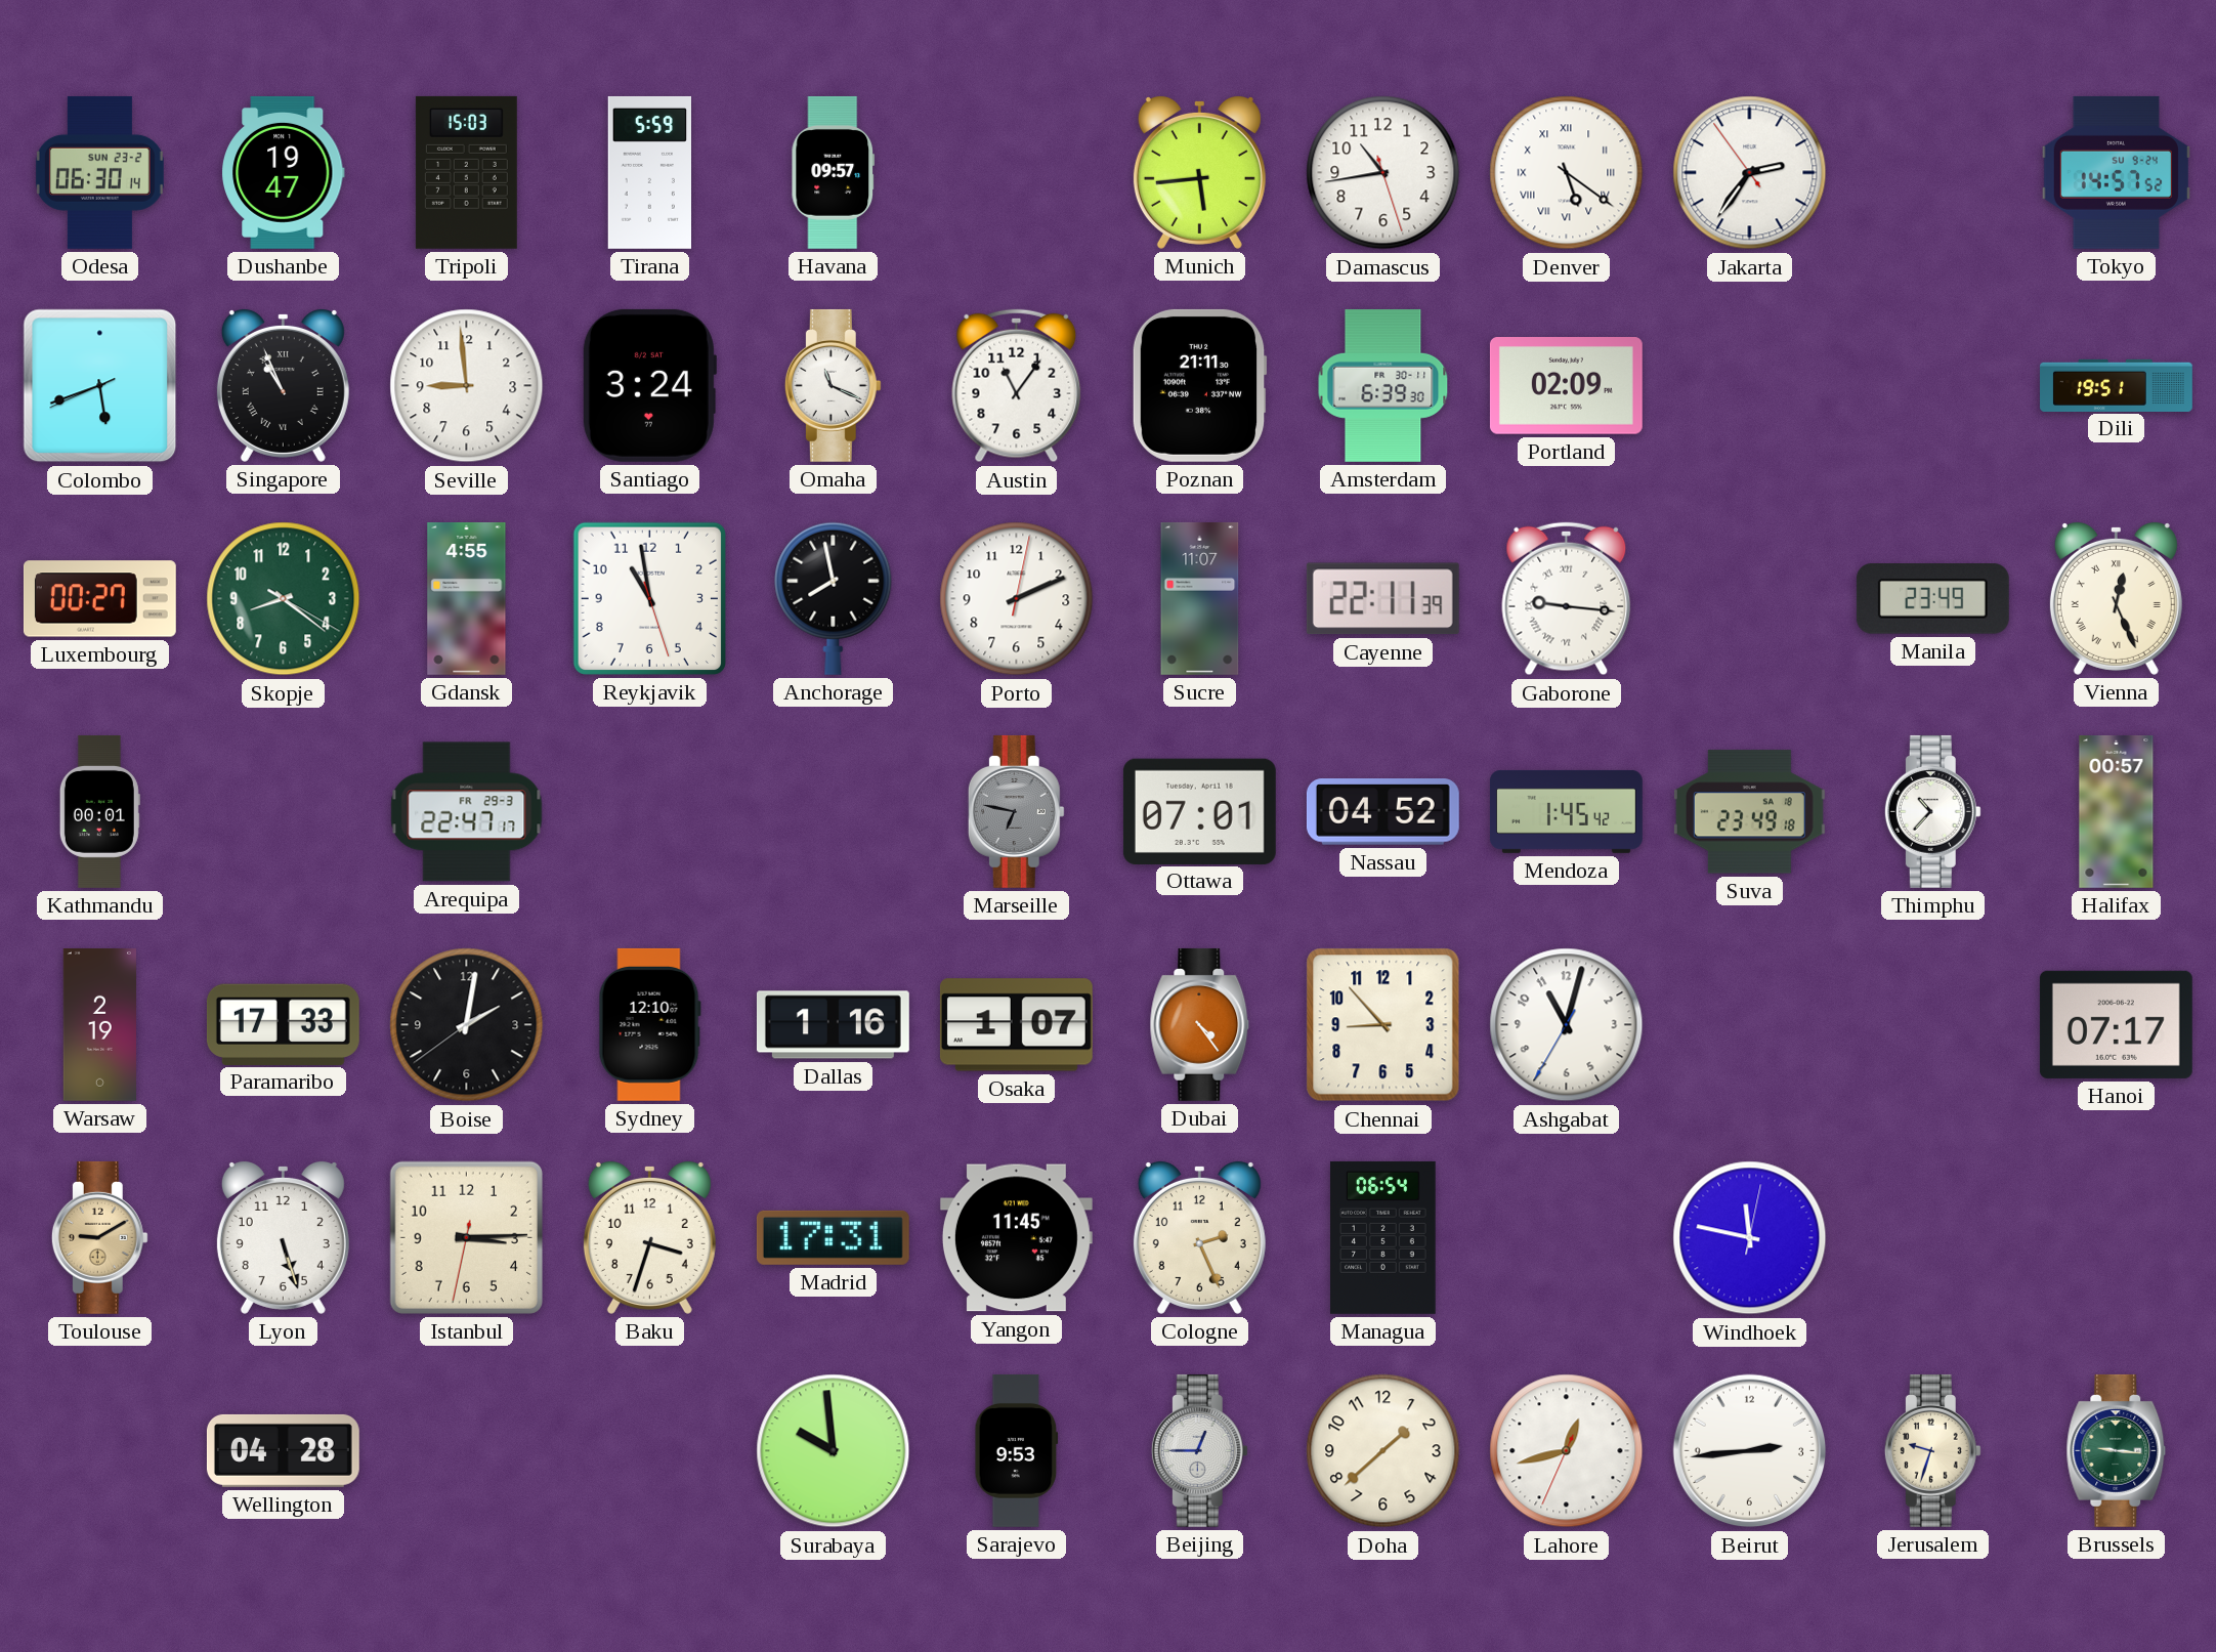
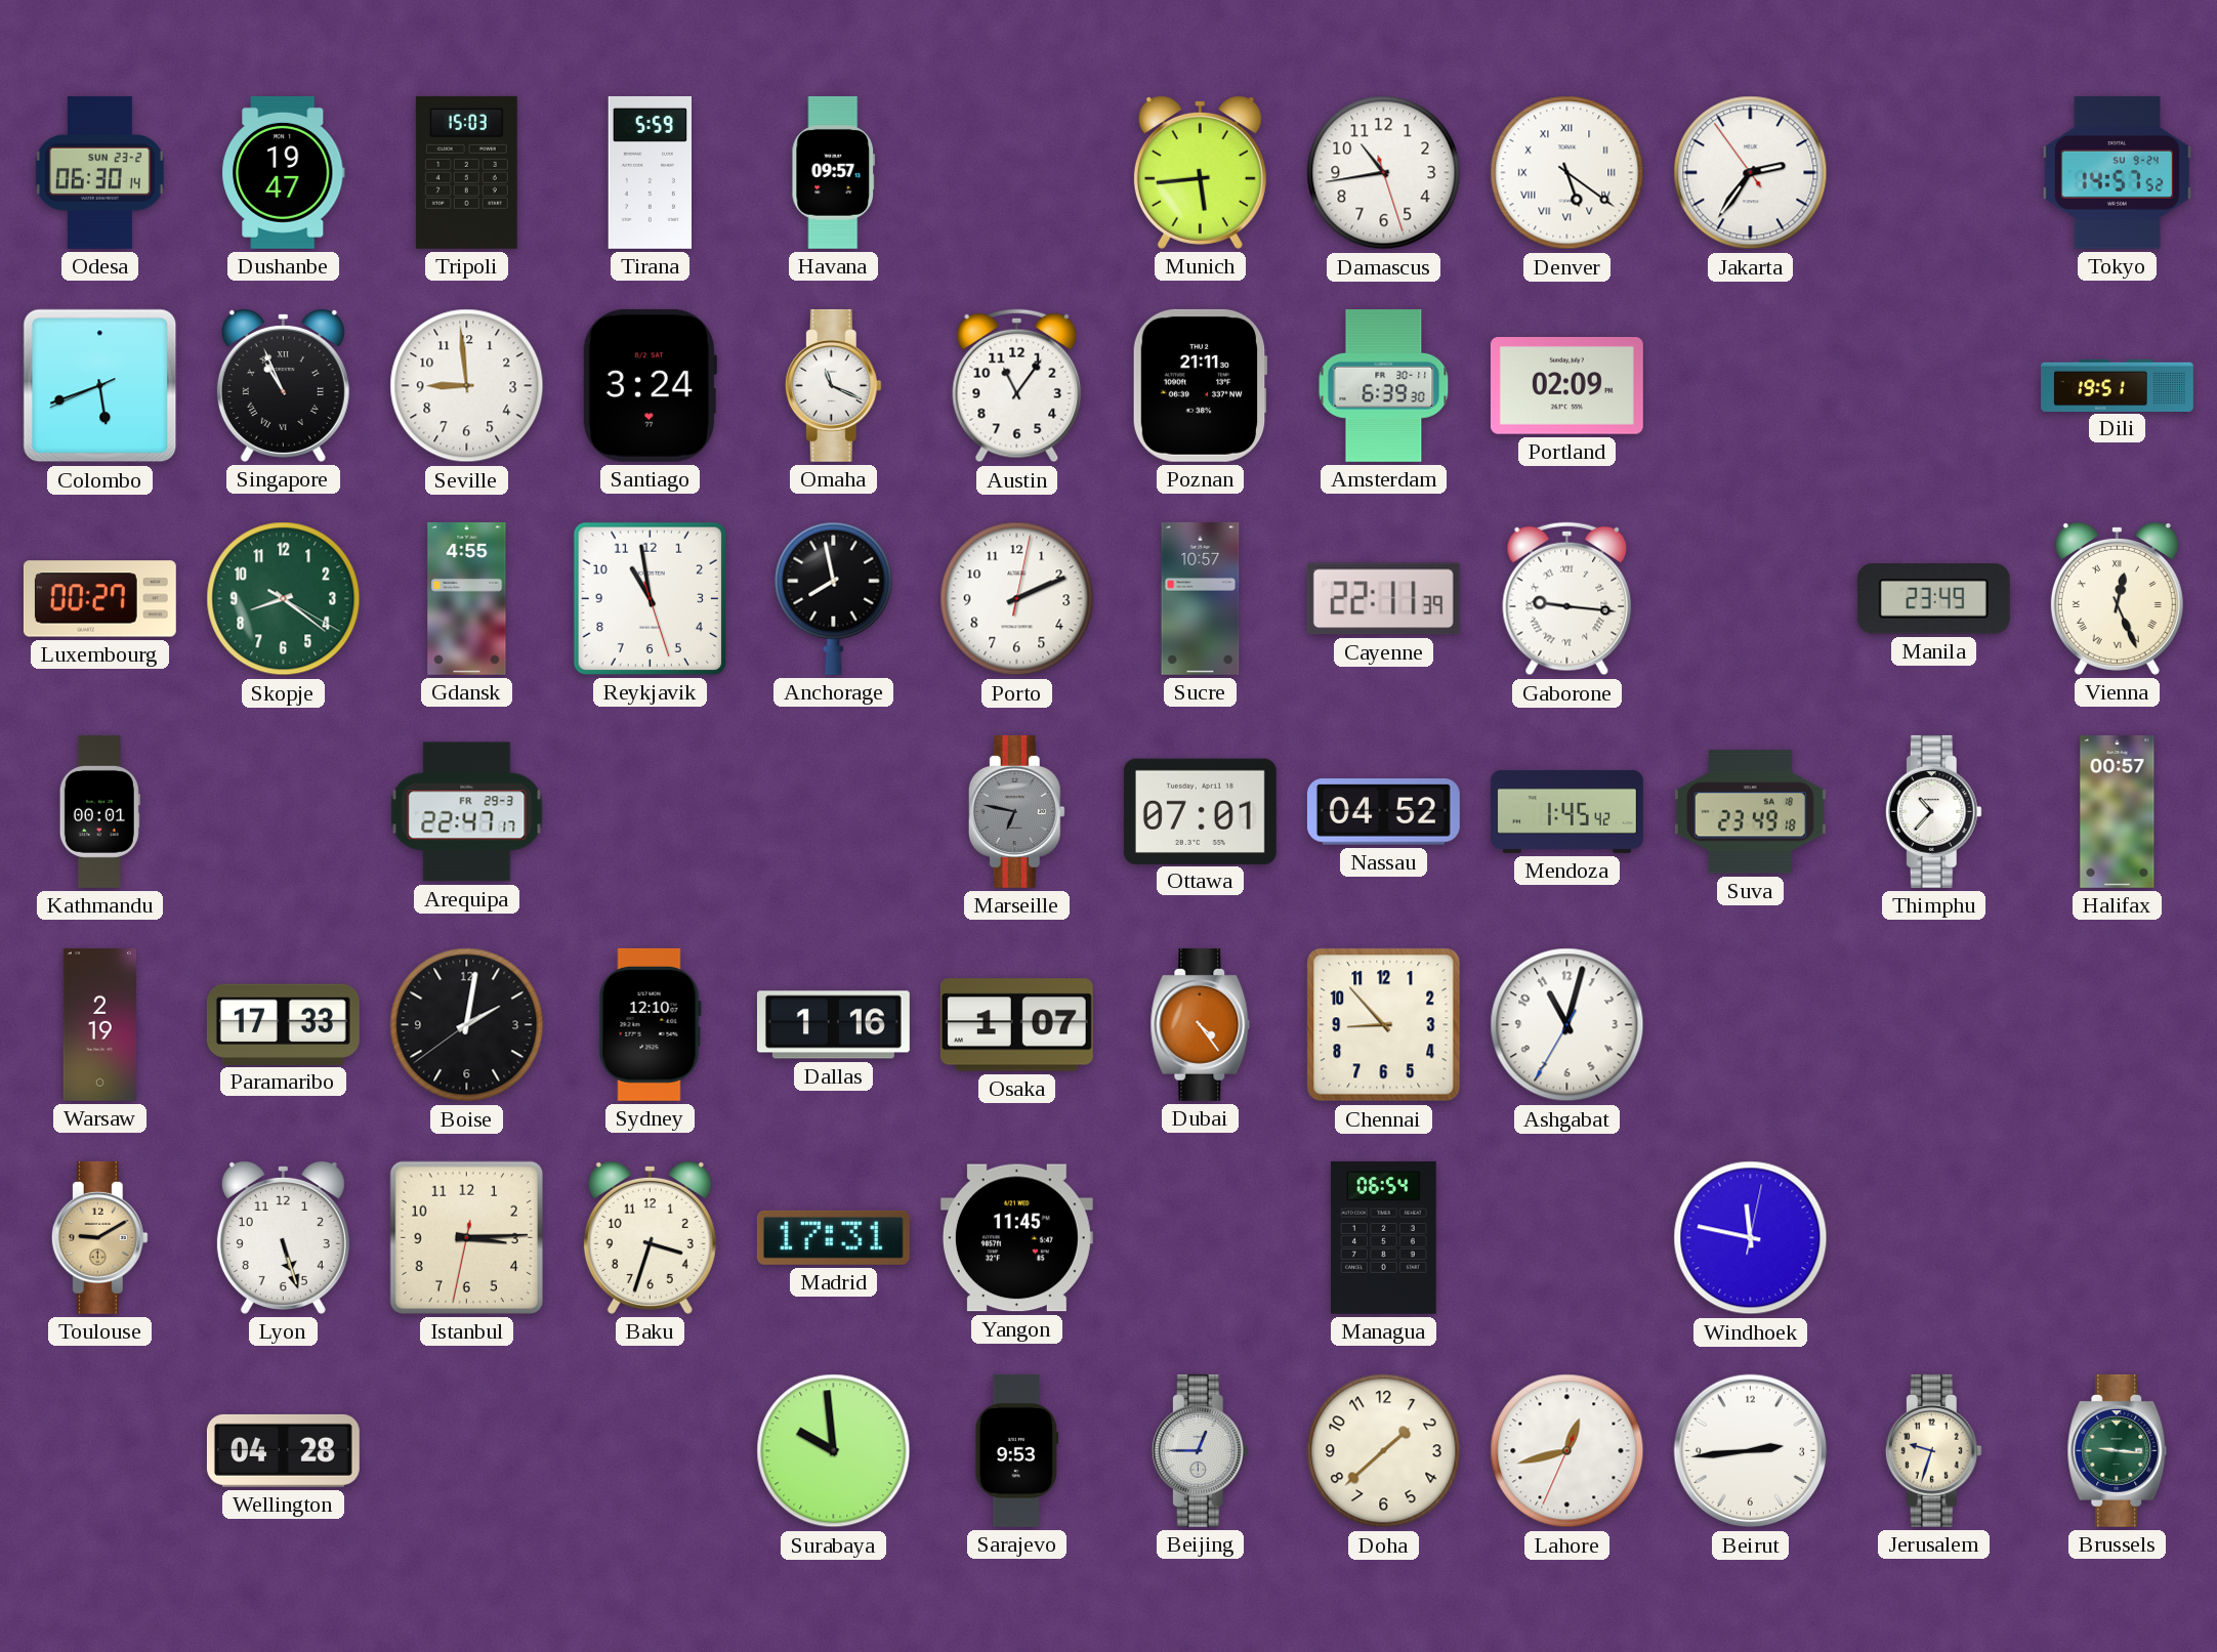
Sucre: 11:07 -> 10:57
Hanoi: 07:17 -> none
Cologne: 2:26 -> none
